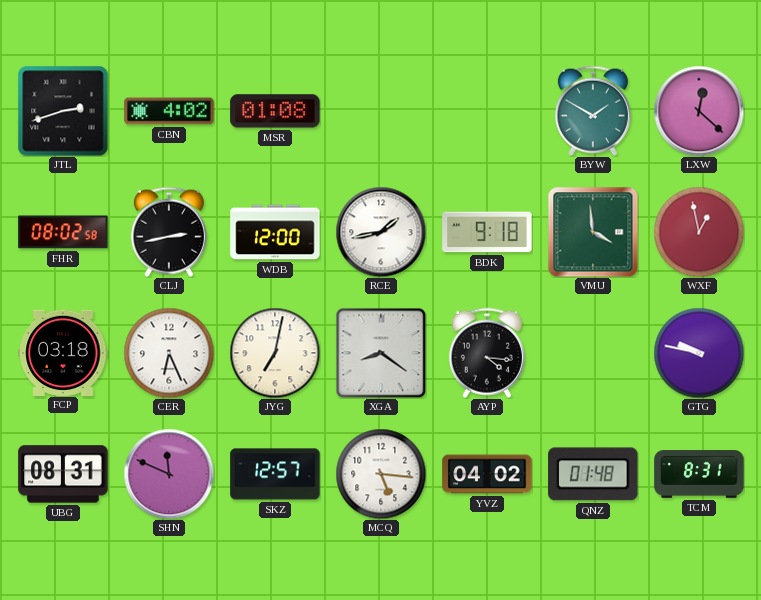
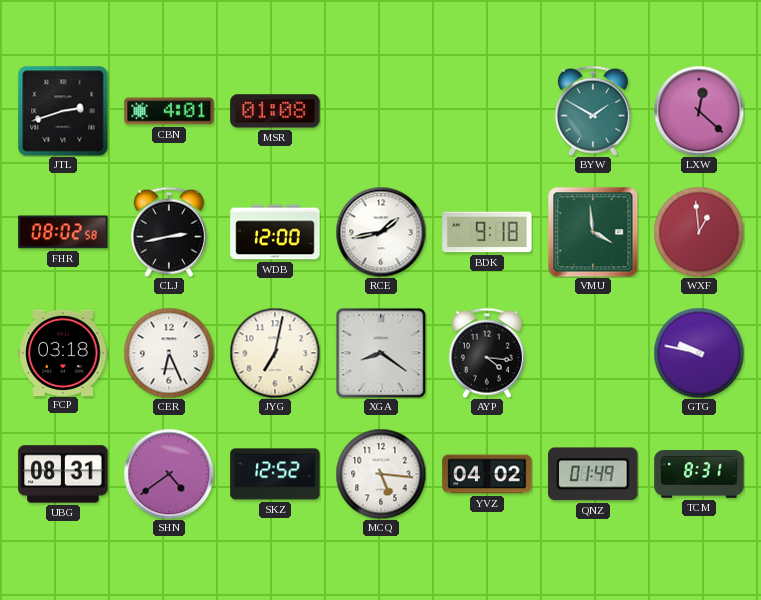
CBN: 4:02 -> 4:01
WXF: 12:58 -> 12:59
SHN: 11:49 -> 4:39
SKZ: 12:57 -> 12:52
QNZ: 01:48 -> 01:49
